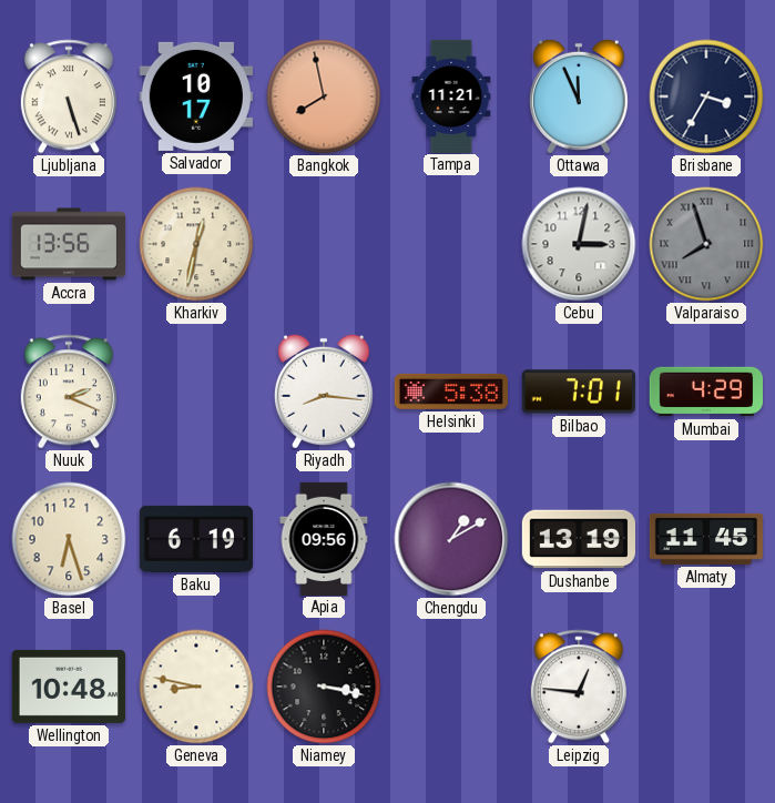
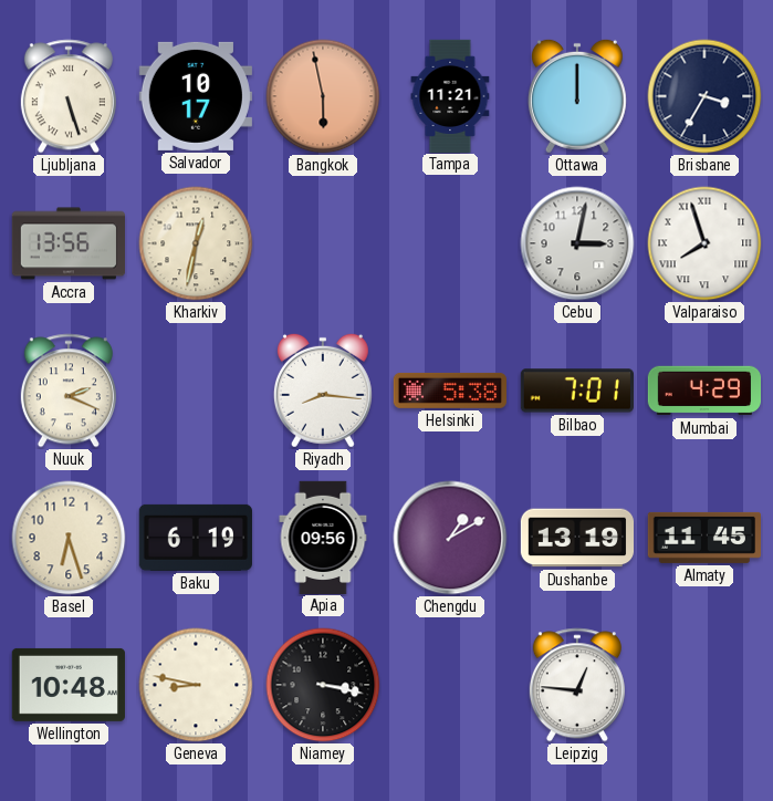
Bangkok: 7:58 -> 5:58
Ottawa: 11:56 -> 12:00
Valparaiso dial: grey -> white
